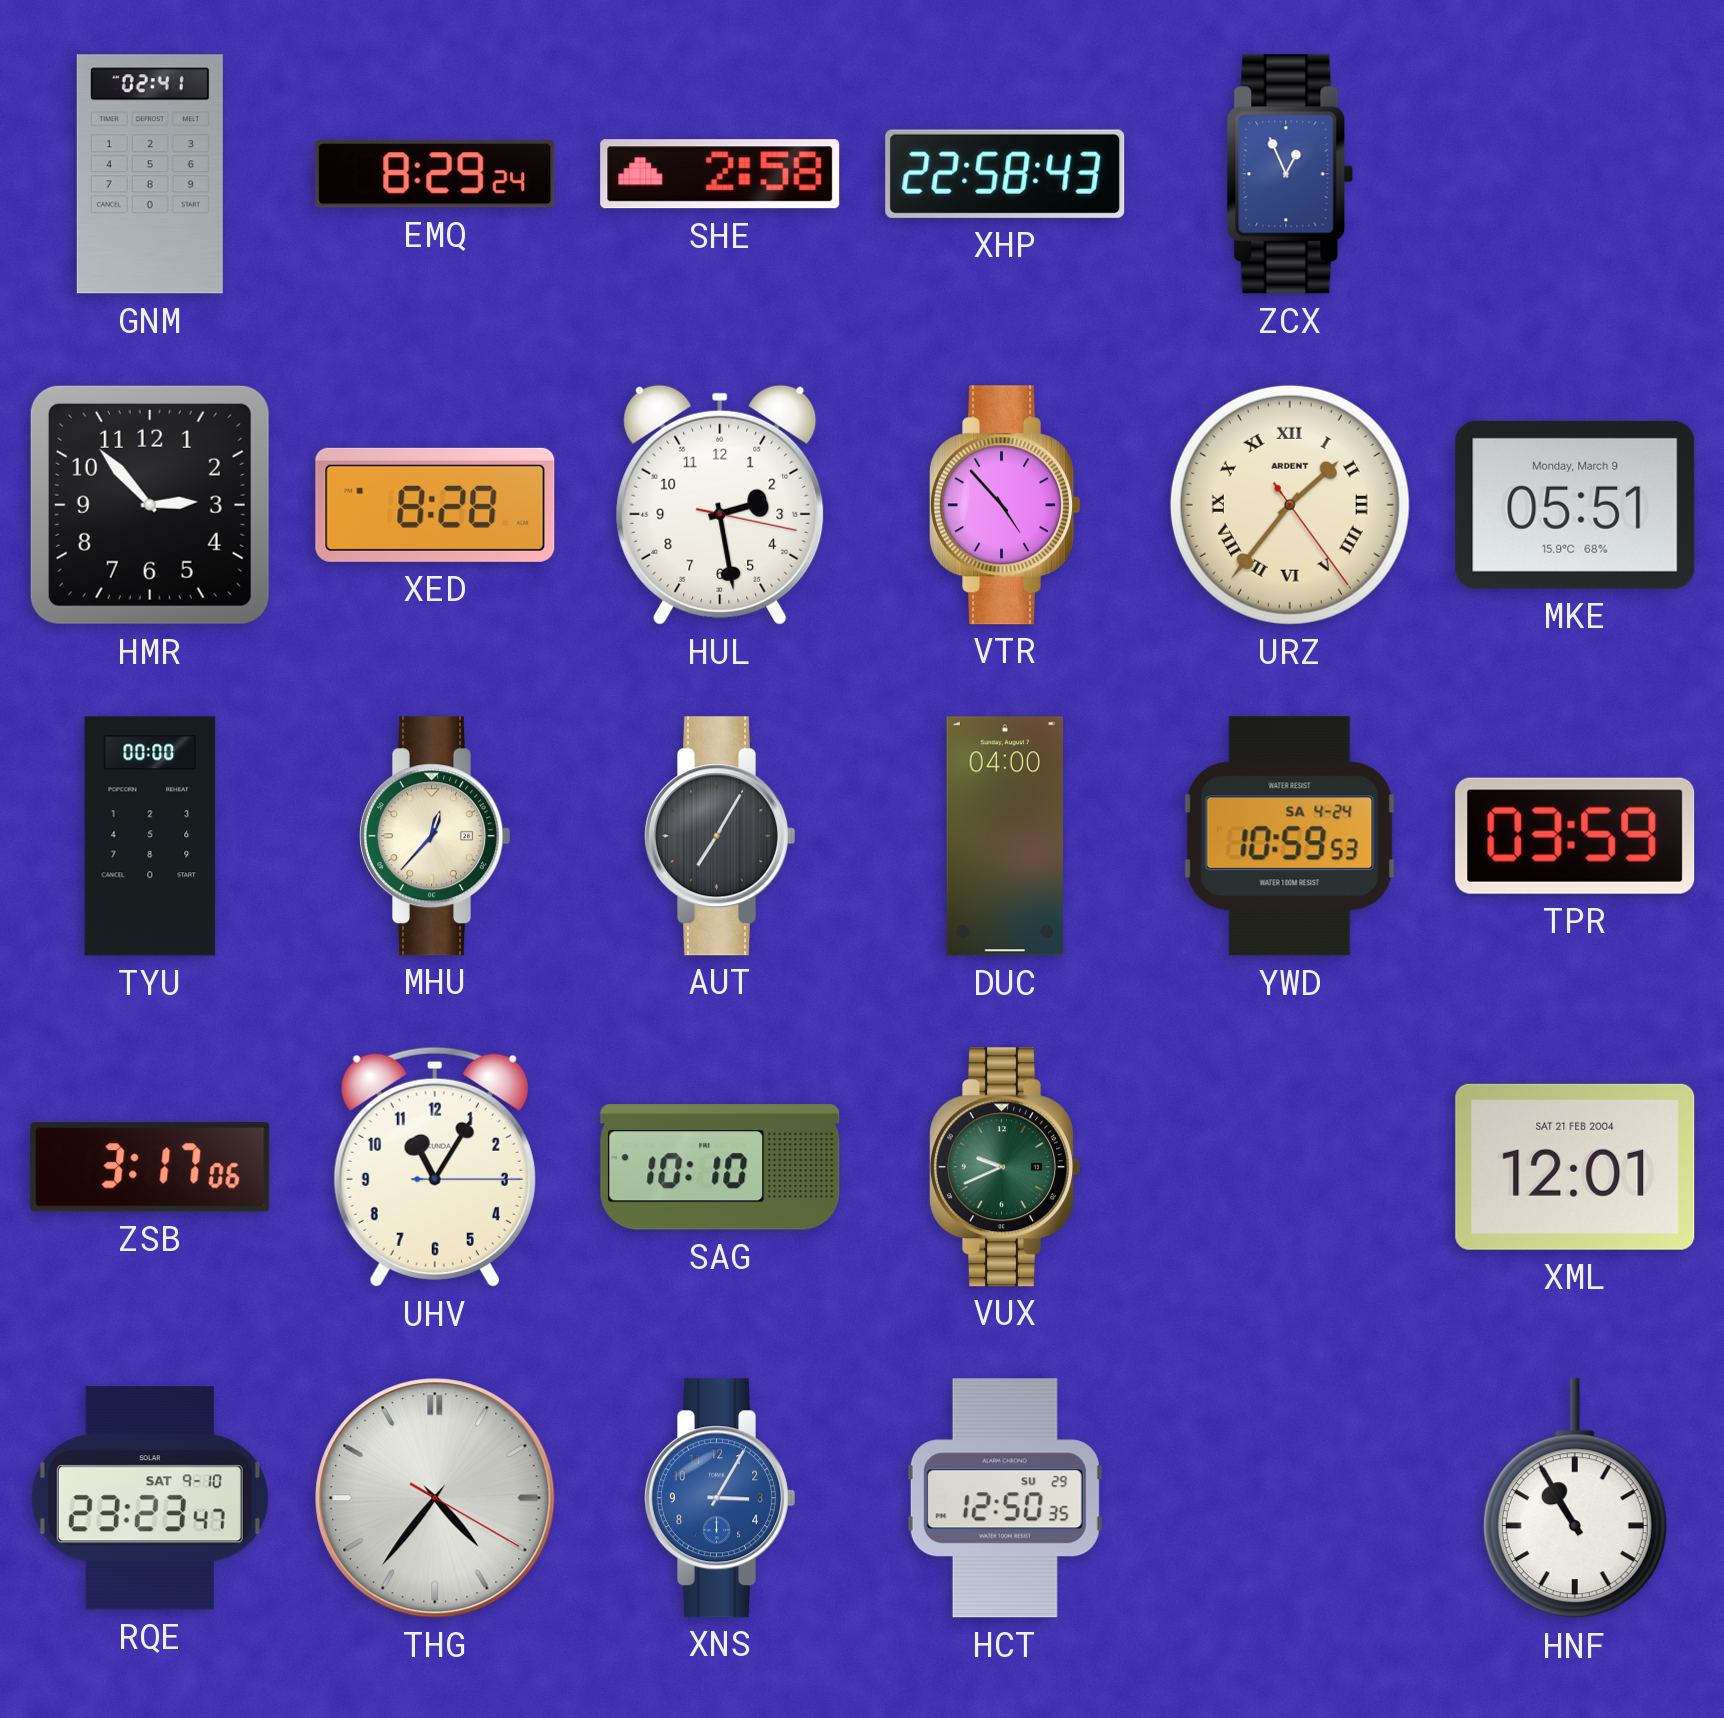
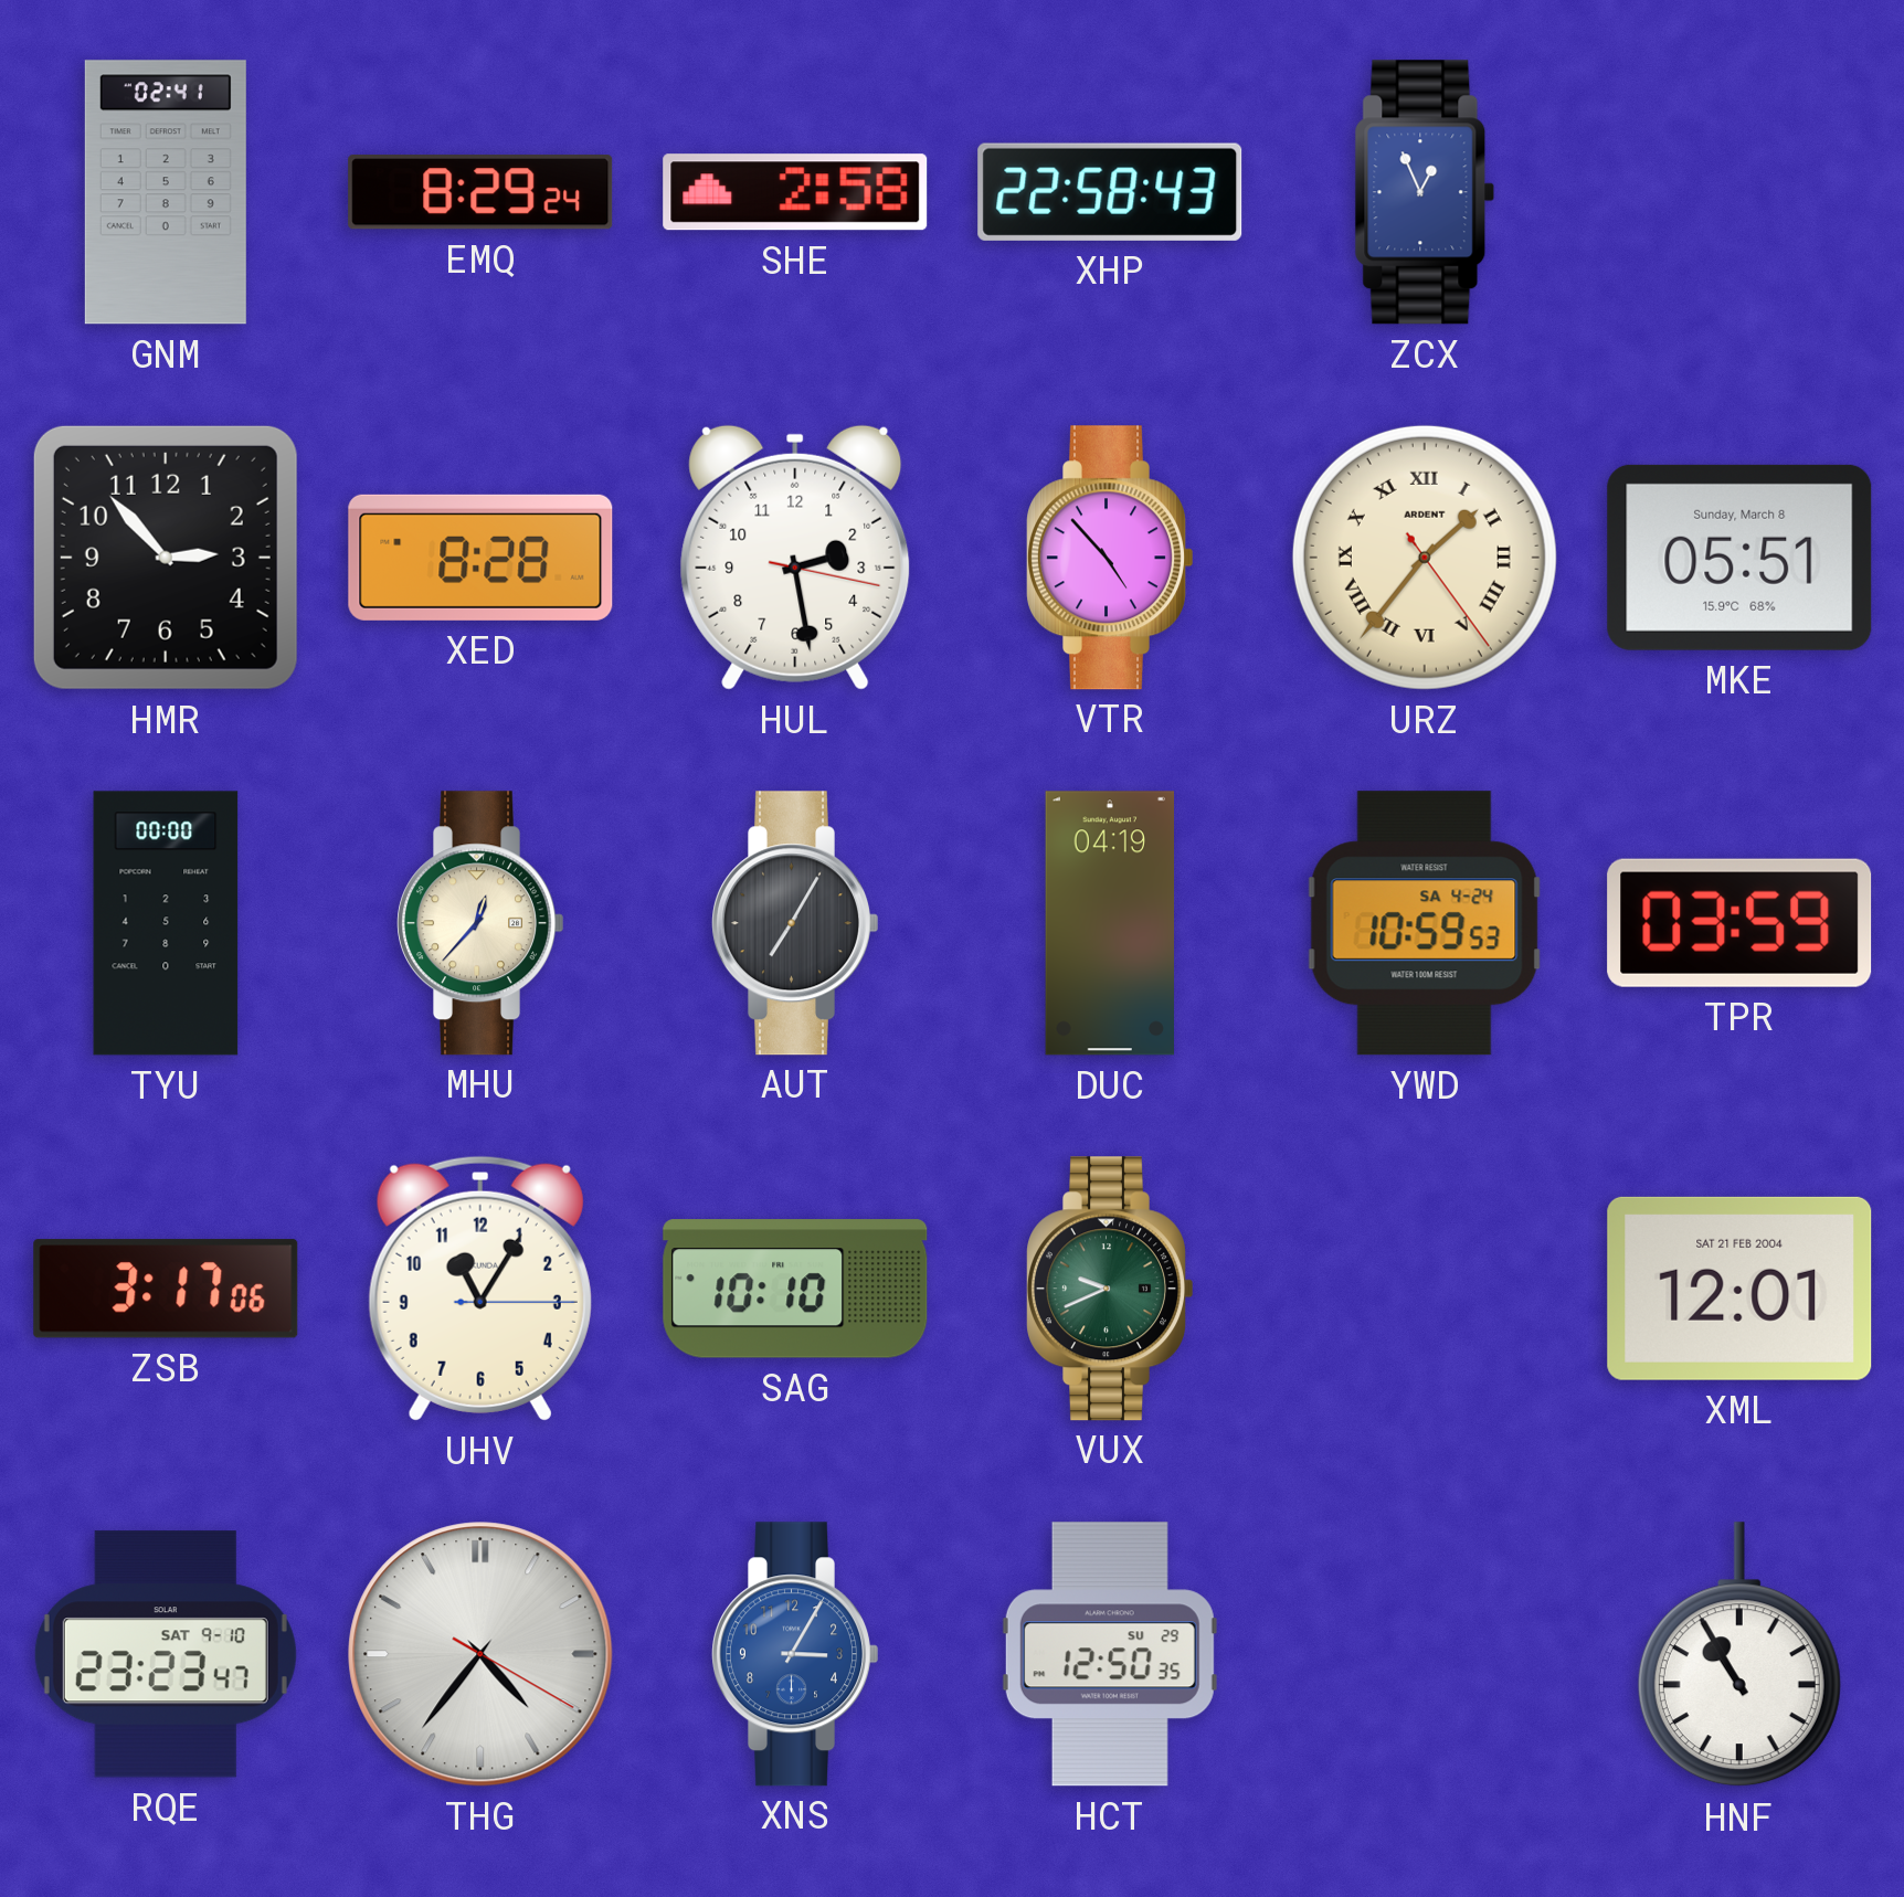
MKE date: Monday, March 9 -> Sunday, March 8
DUC: 04:00 -> 04:19
